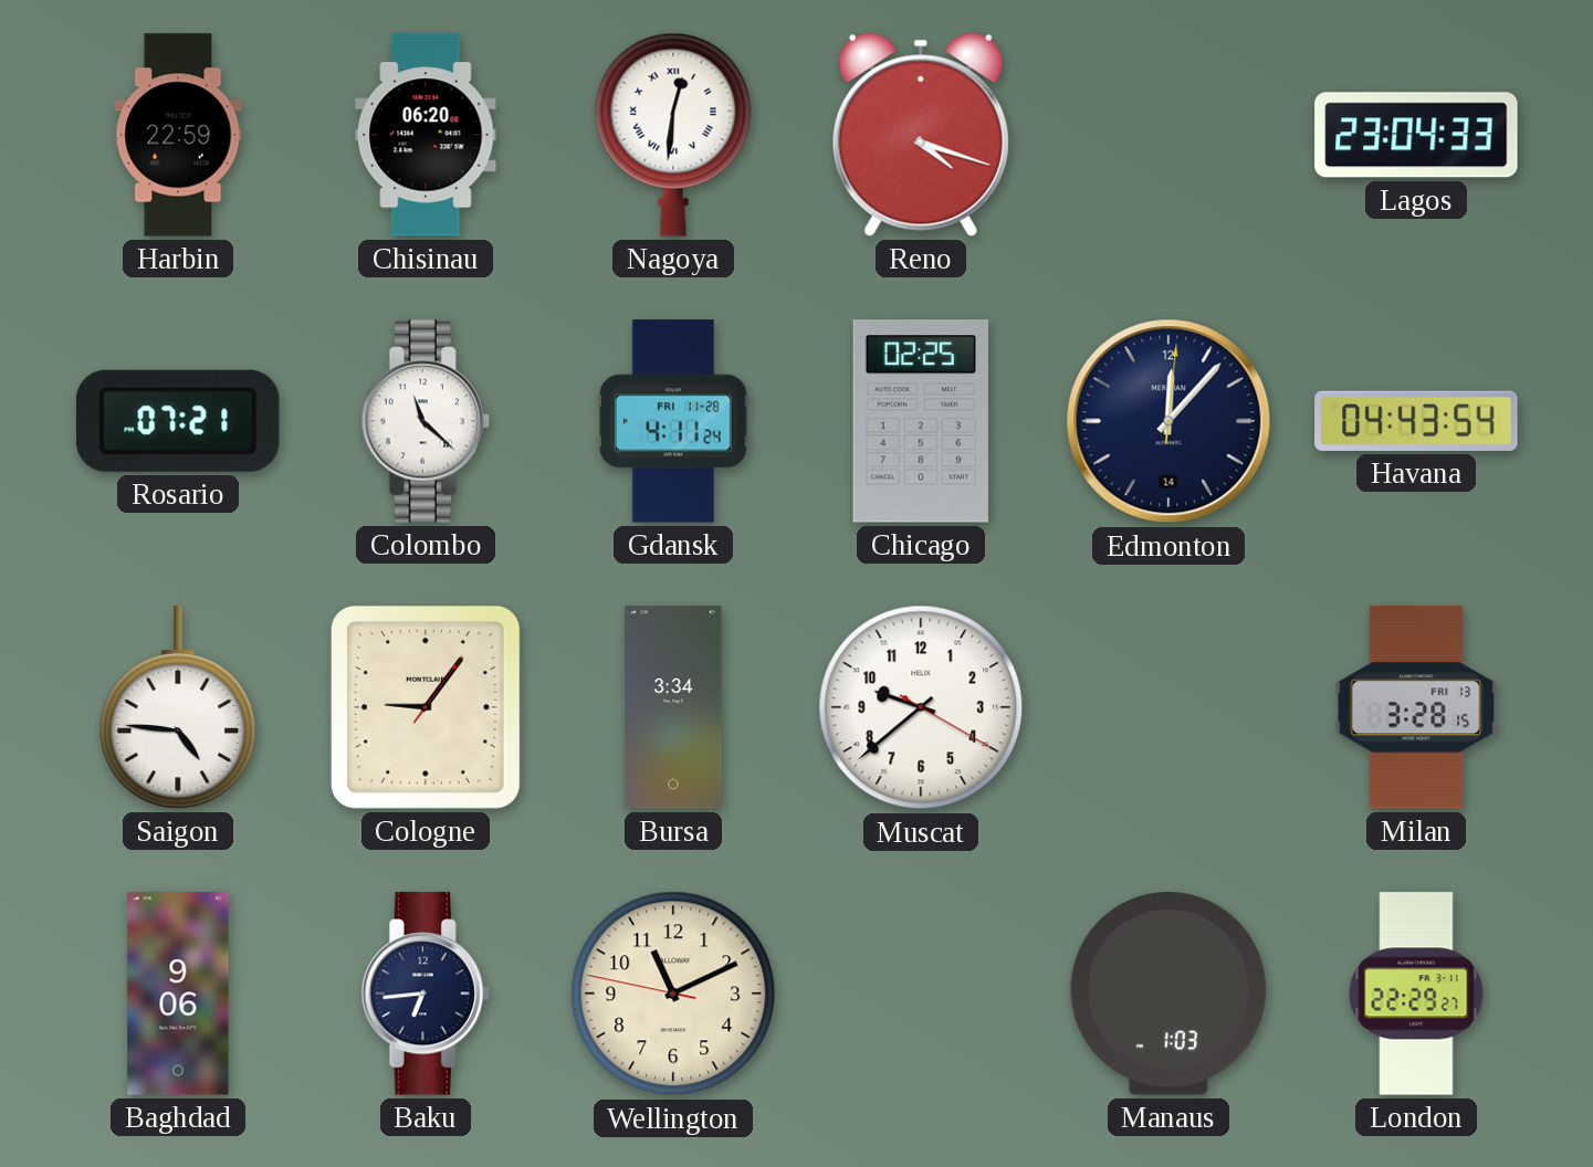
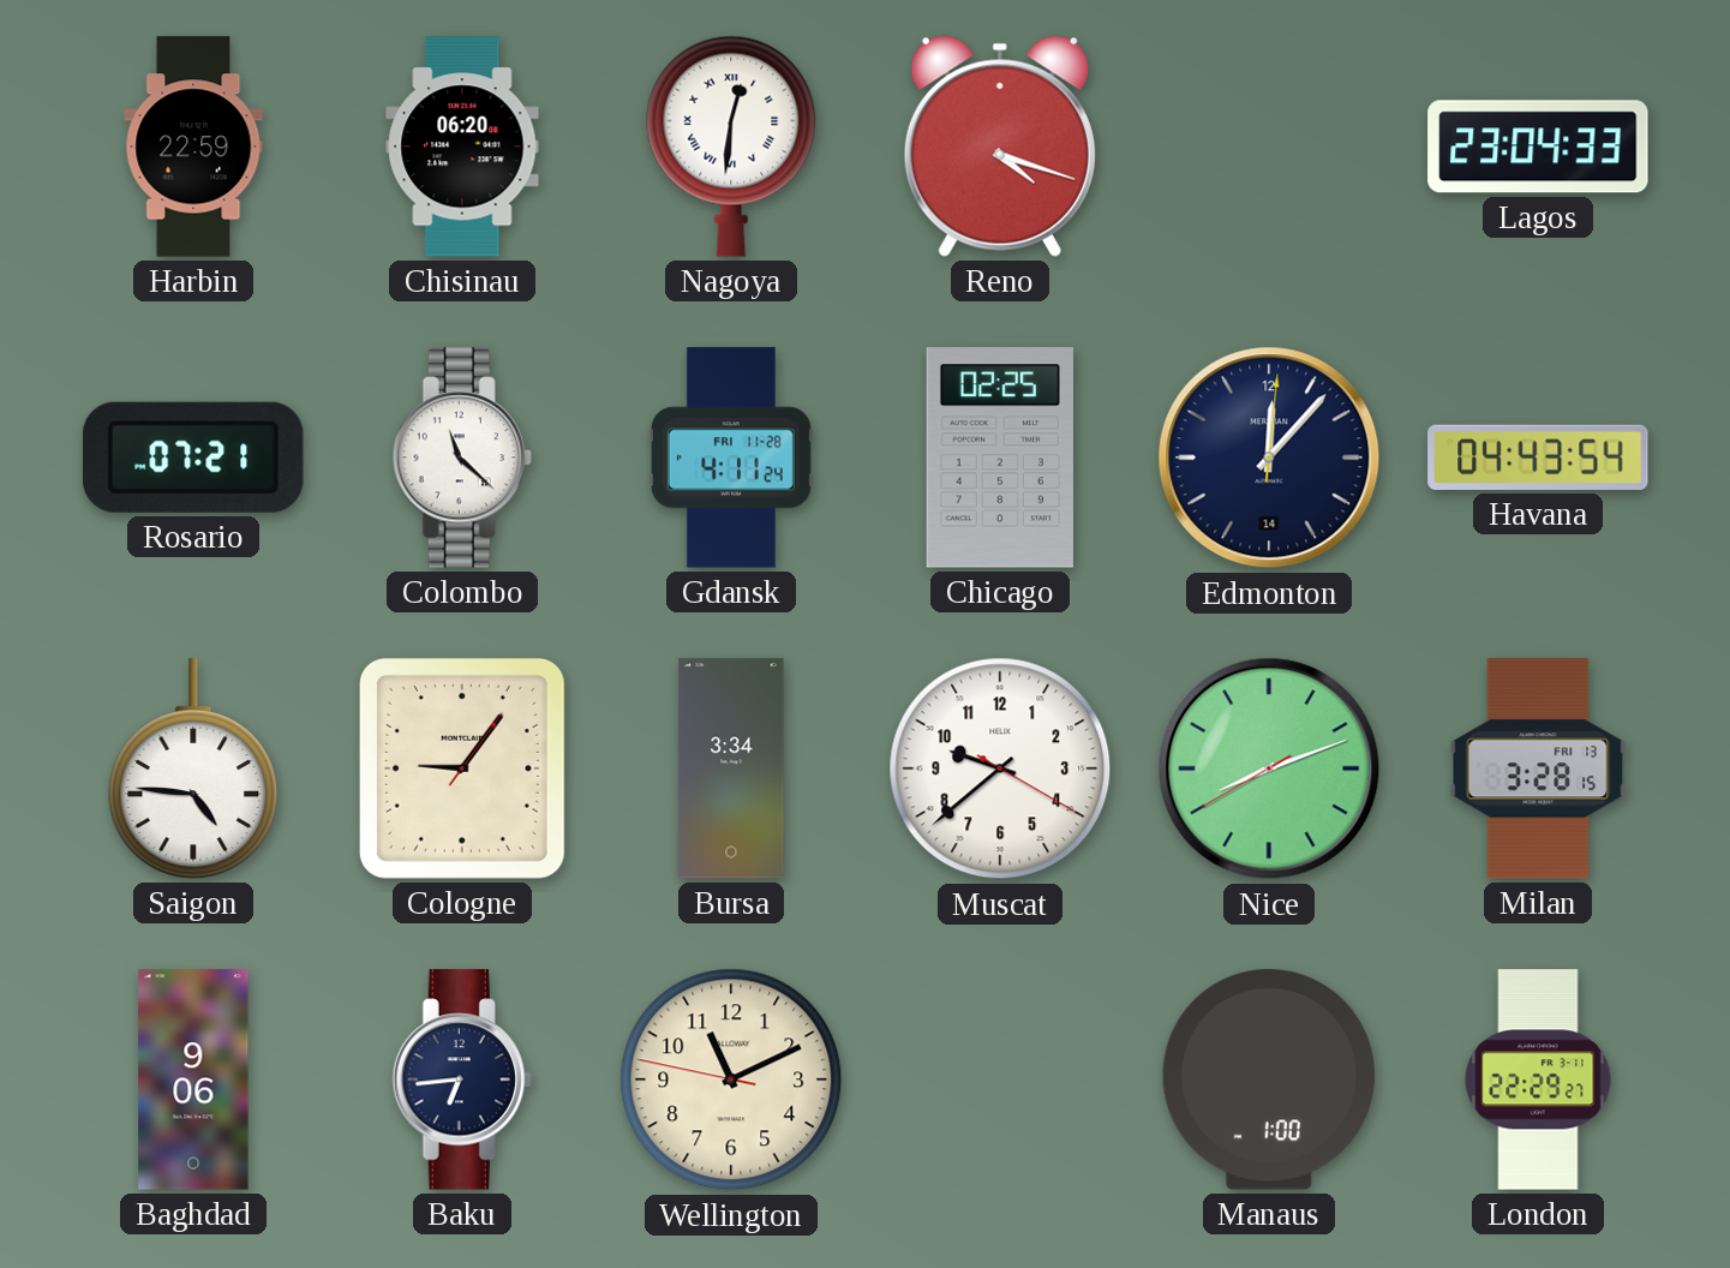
Nice: none -> 8:11
Manaus: 1:03 -> 1:00
